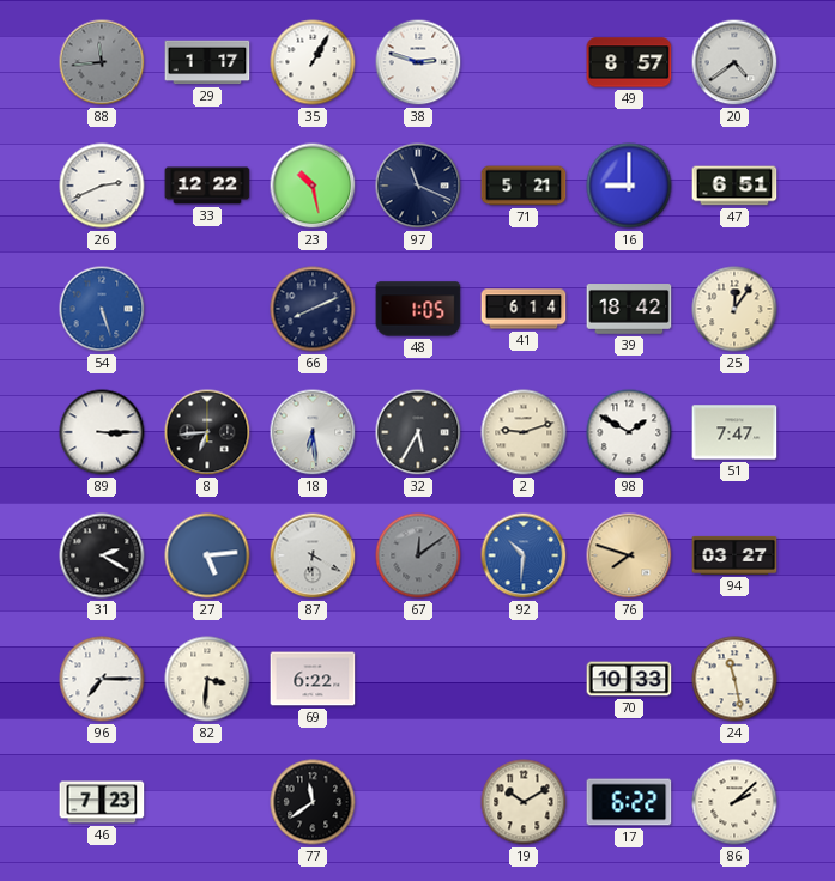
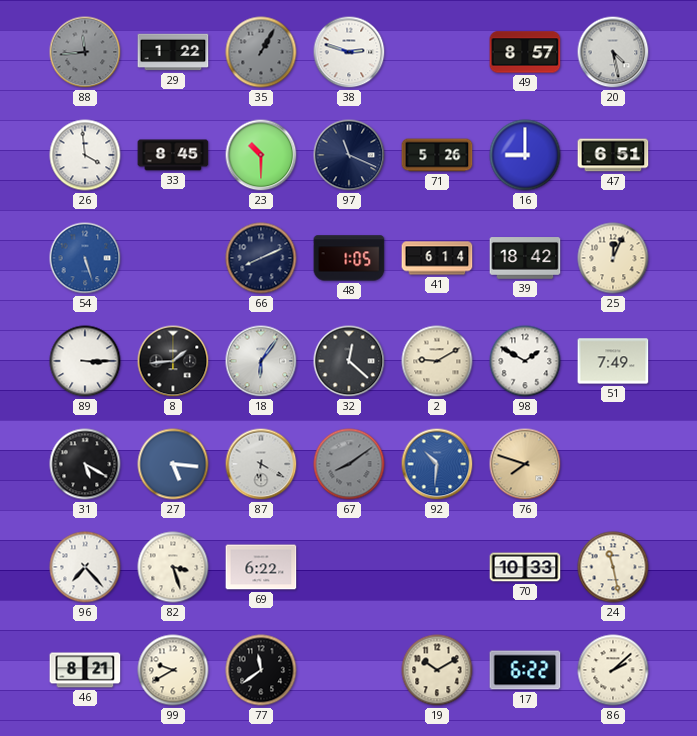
29: 1:17 -> 1:22
35 dial: white -> grey
20: 4:39 -> 4:28
26: 2:41 -> 3:59
33: 12:22 -> 8:45
23: 10:28 -> 10:30
71: 5:21 -> 5:26
25: 12:06 -> 12:04
8: 6:44 -> 1:44
18: 6:29 -> 6:06
32: 5:35 -> 12:22
2: 9:12 -> 9:10
51: 7:47 -> 7:49
31: 2:20 -> 5:20
27: 5:14 -> 5:16
67: 12:09 -> 8:09
94: 03:27 -> none
96: 7:15 -> 7:23
82: 3:31 -> 3:27
46: 7:23 -> 8:21
99: none -> 9:40
